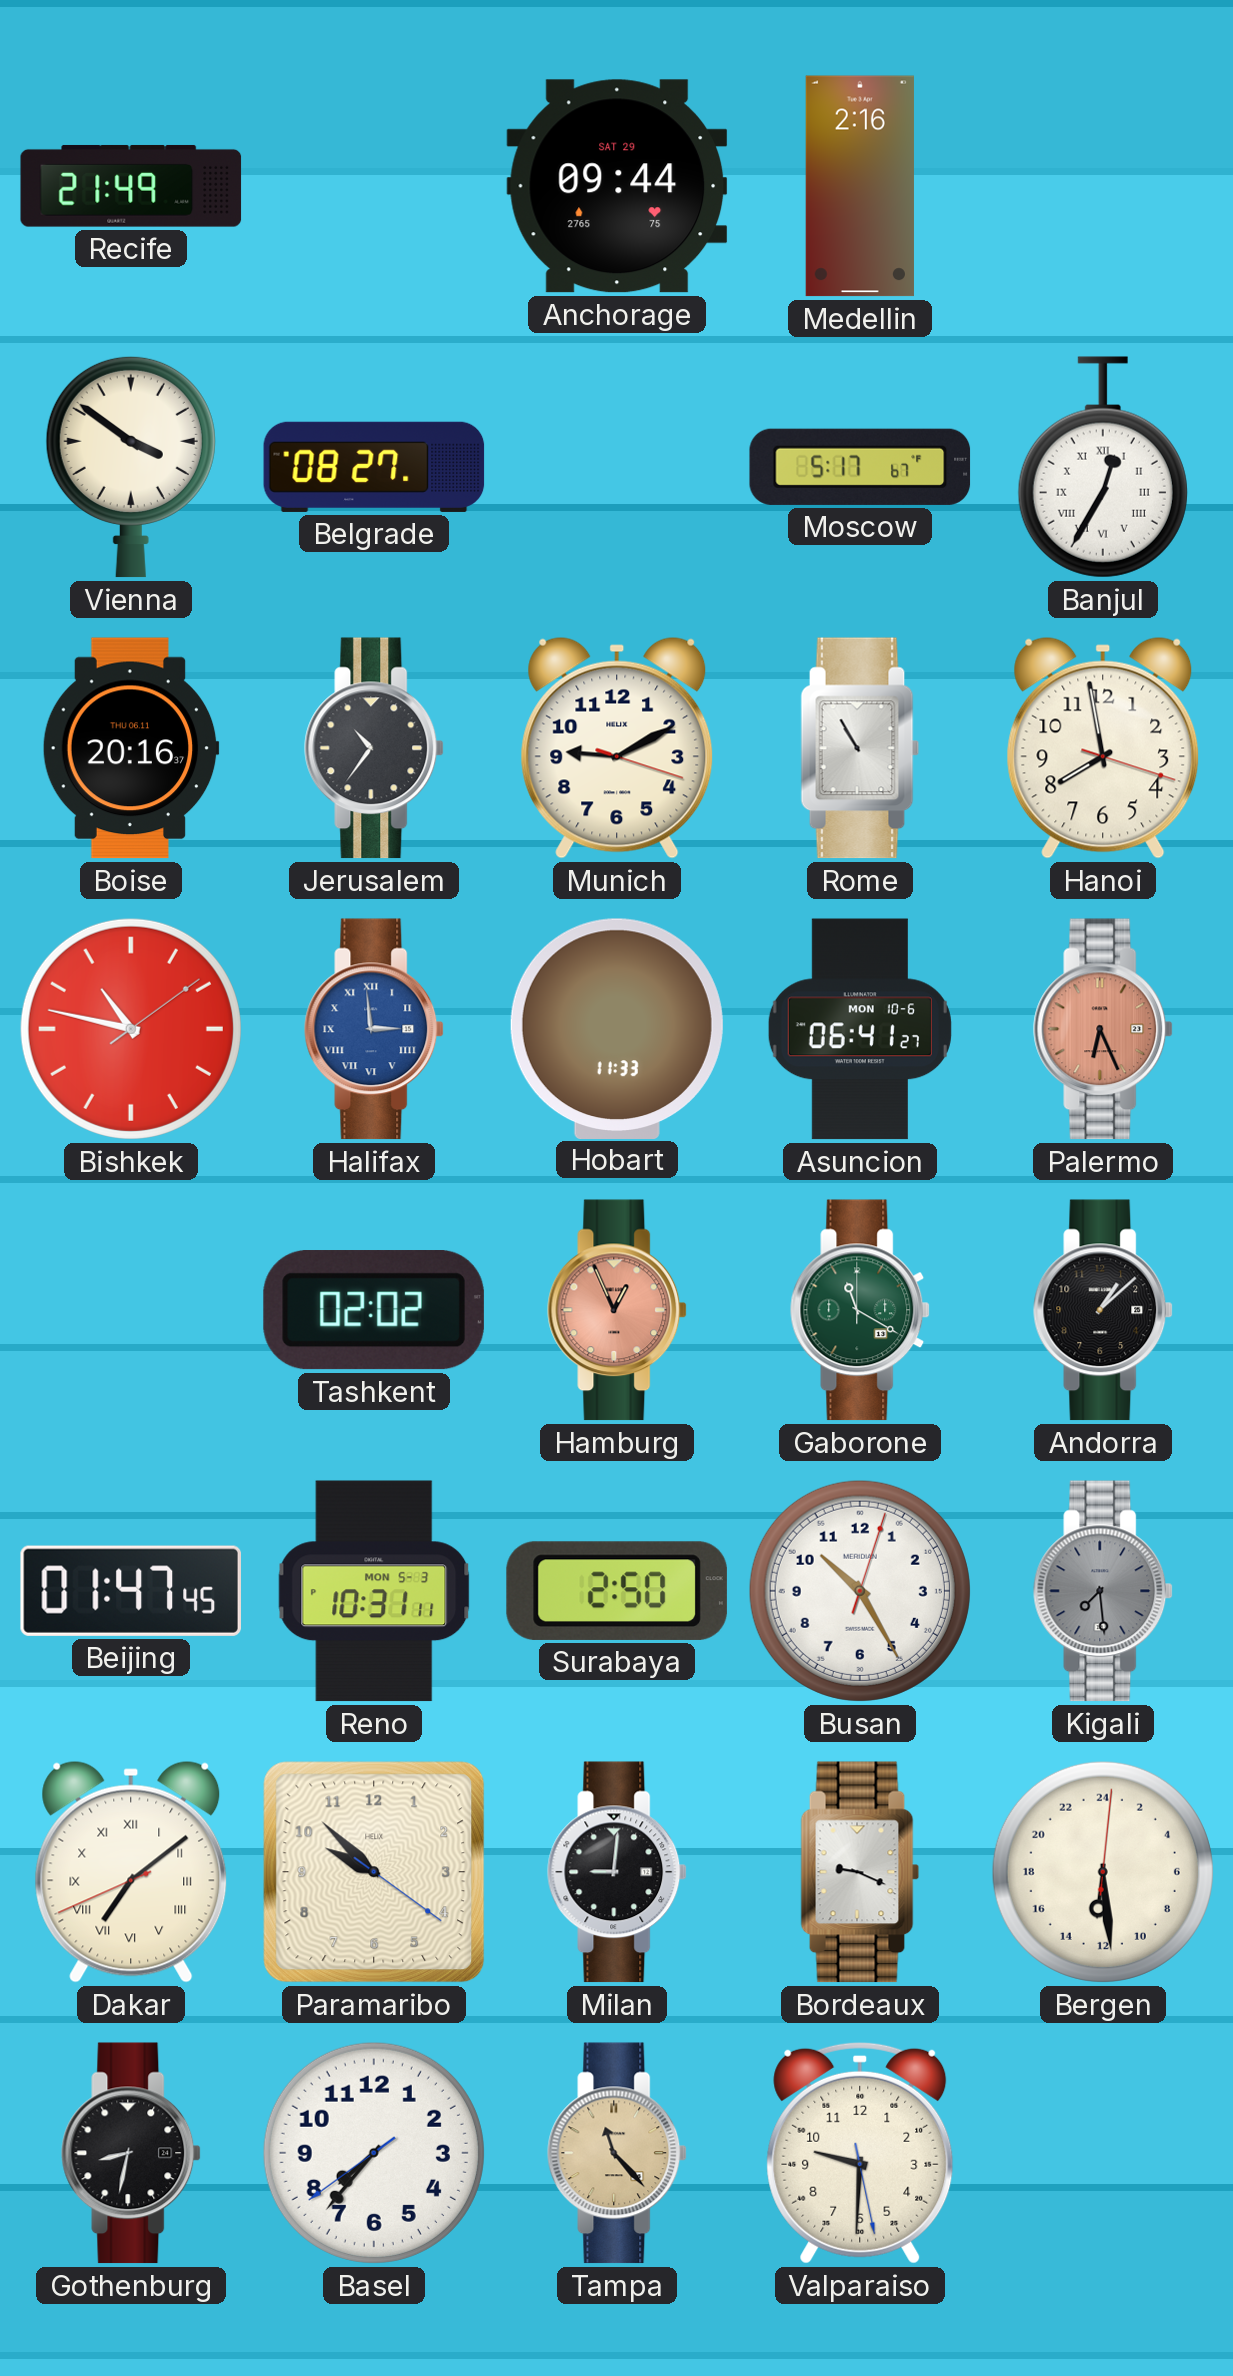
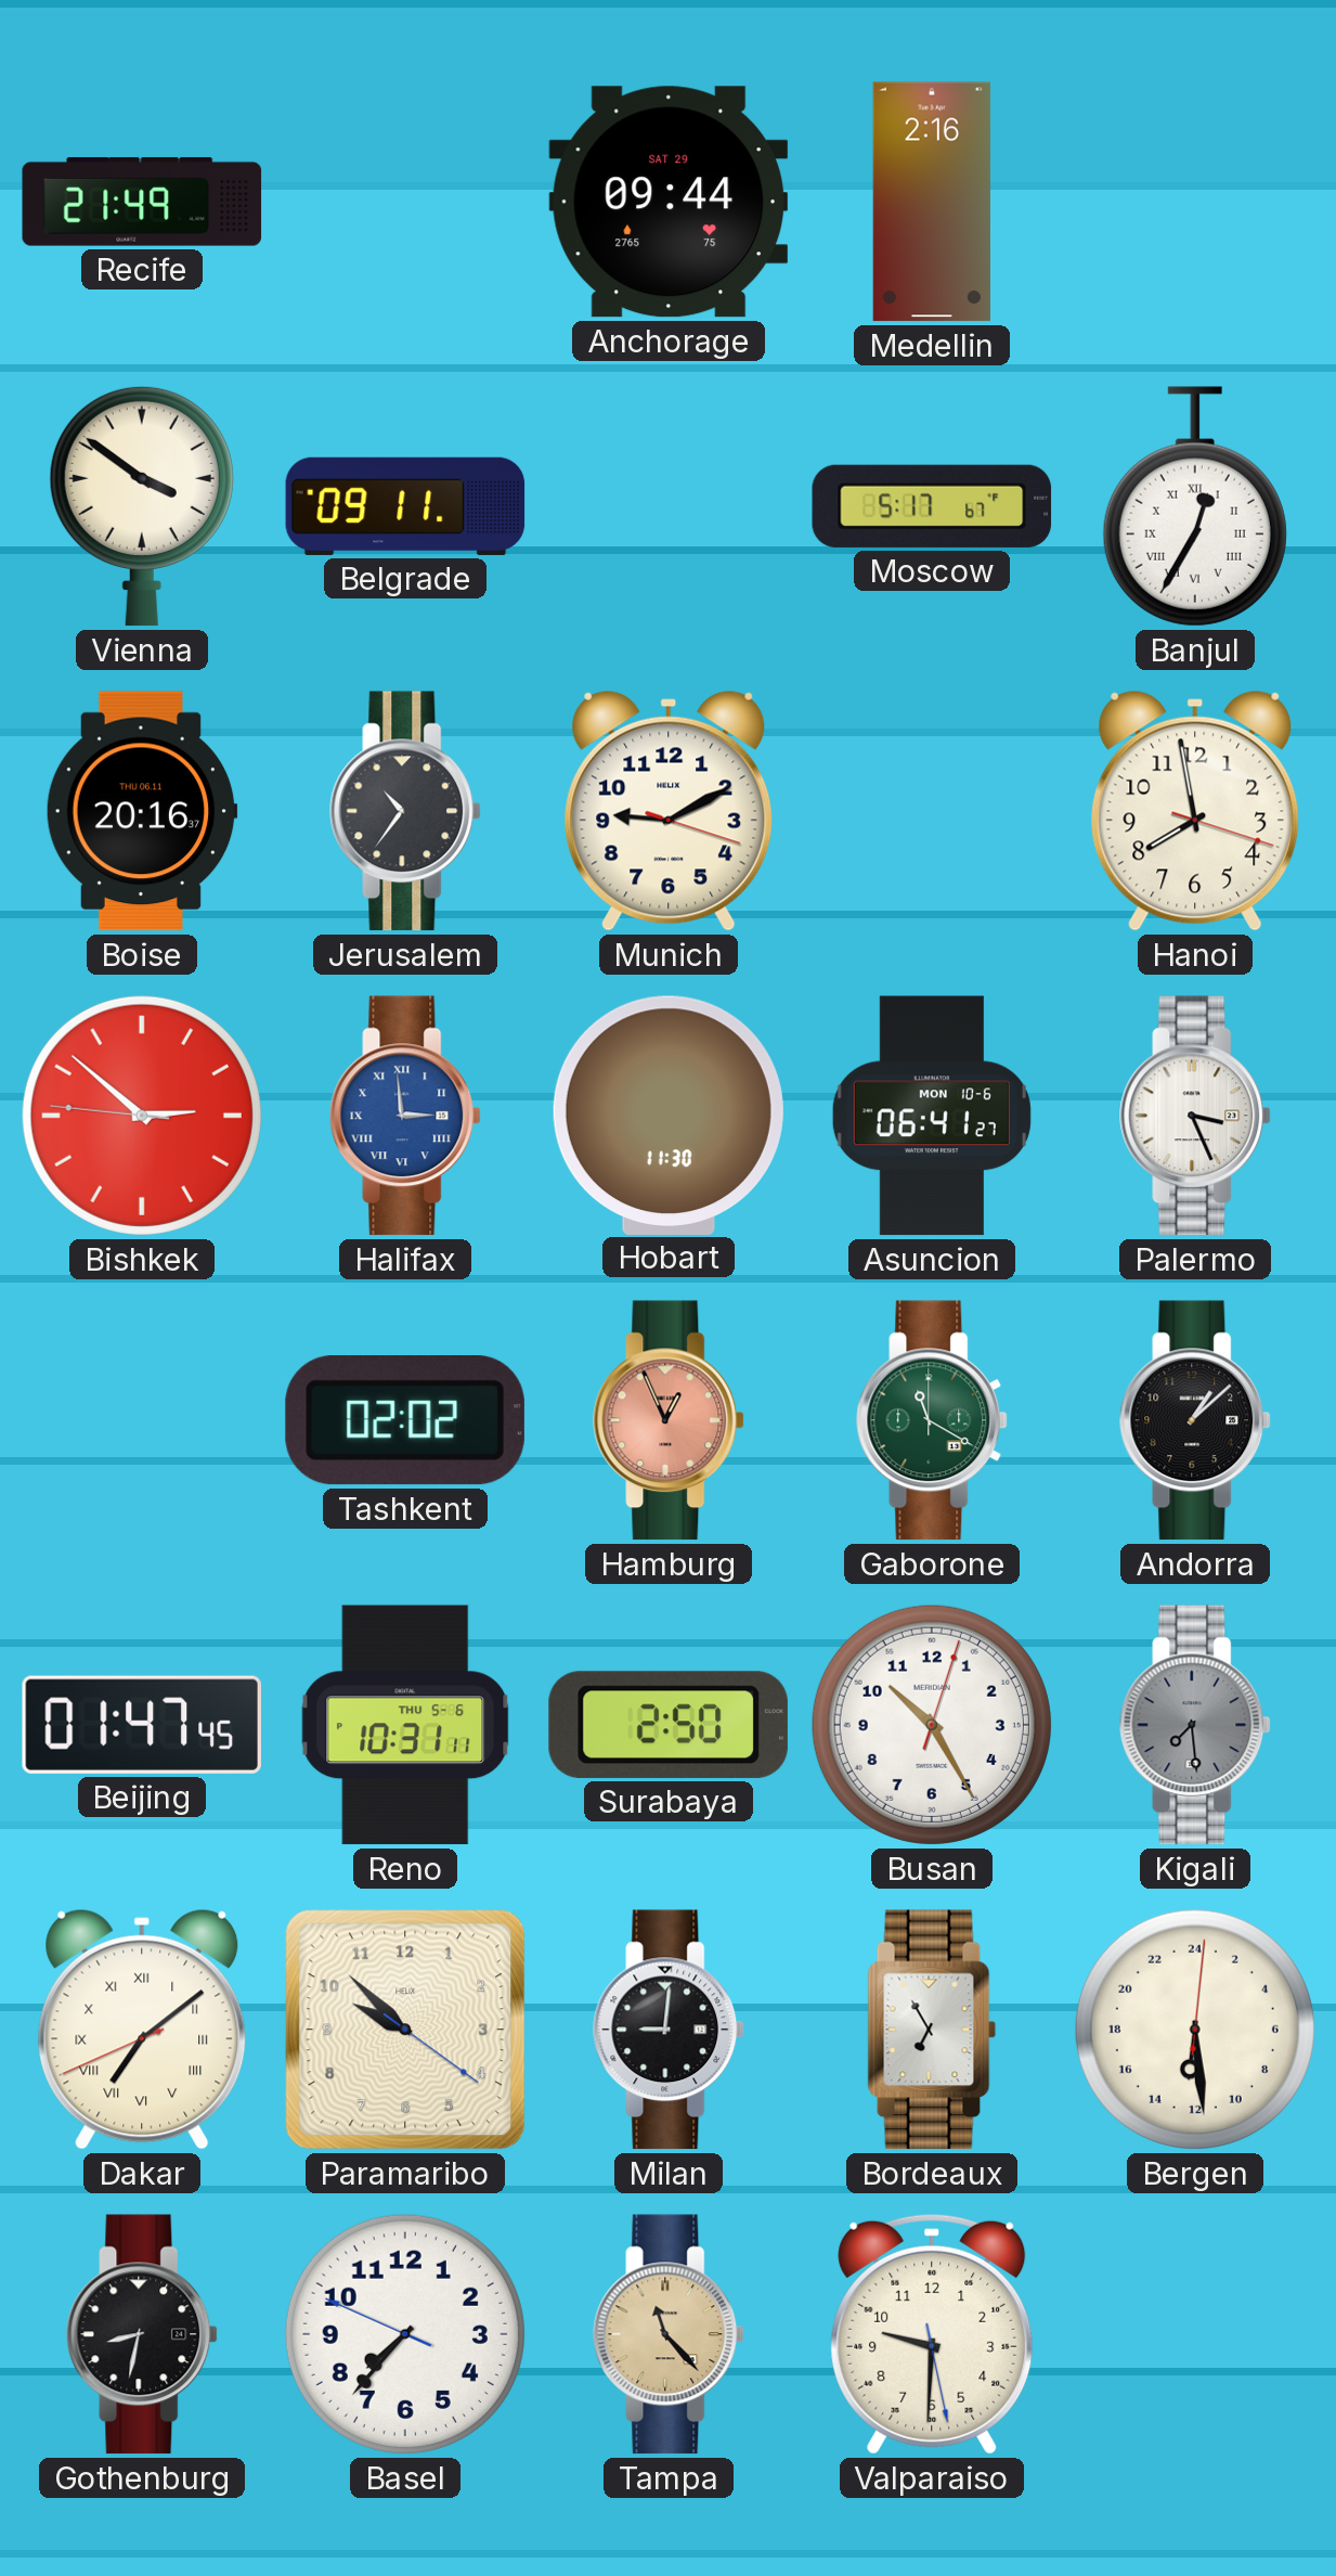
Belgrade: 08:27 -> 09:11
Rome: 10:55 -> none
Bishkek: 10:47 -> 2:51
Hobart: 11:33 -> 11:30
Palermo: 6:26 -> 3:26
Palermo dial: salmon -> white
Reno date: MON 5-3 -> THU 5-6
Bordeaux: 9:19 -> 6:55
Basel: 7:36:39 -> 7:36:49
